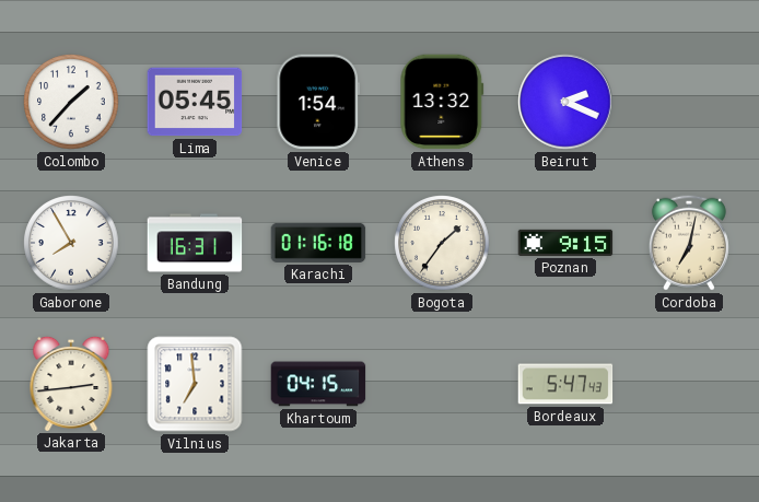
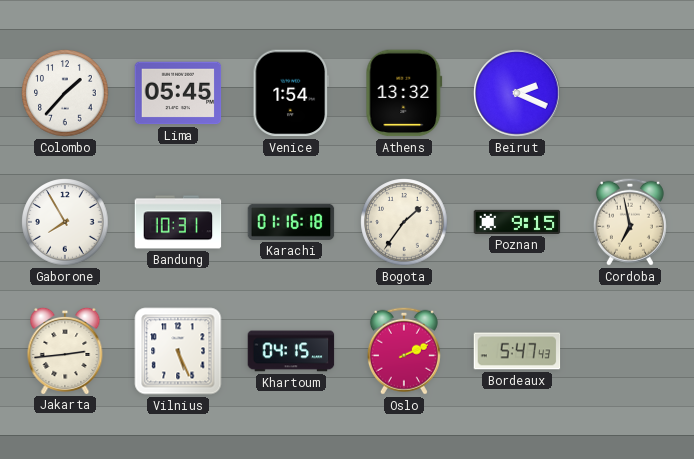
Bandung: 16:31 -> 10:31
Cordoba: 7:02 -> 6:58
Vilnius: 6:59 -> 5:26
Oslo: none -> 2:11
